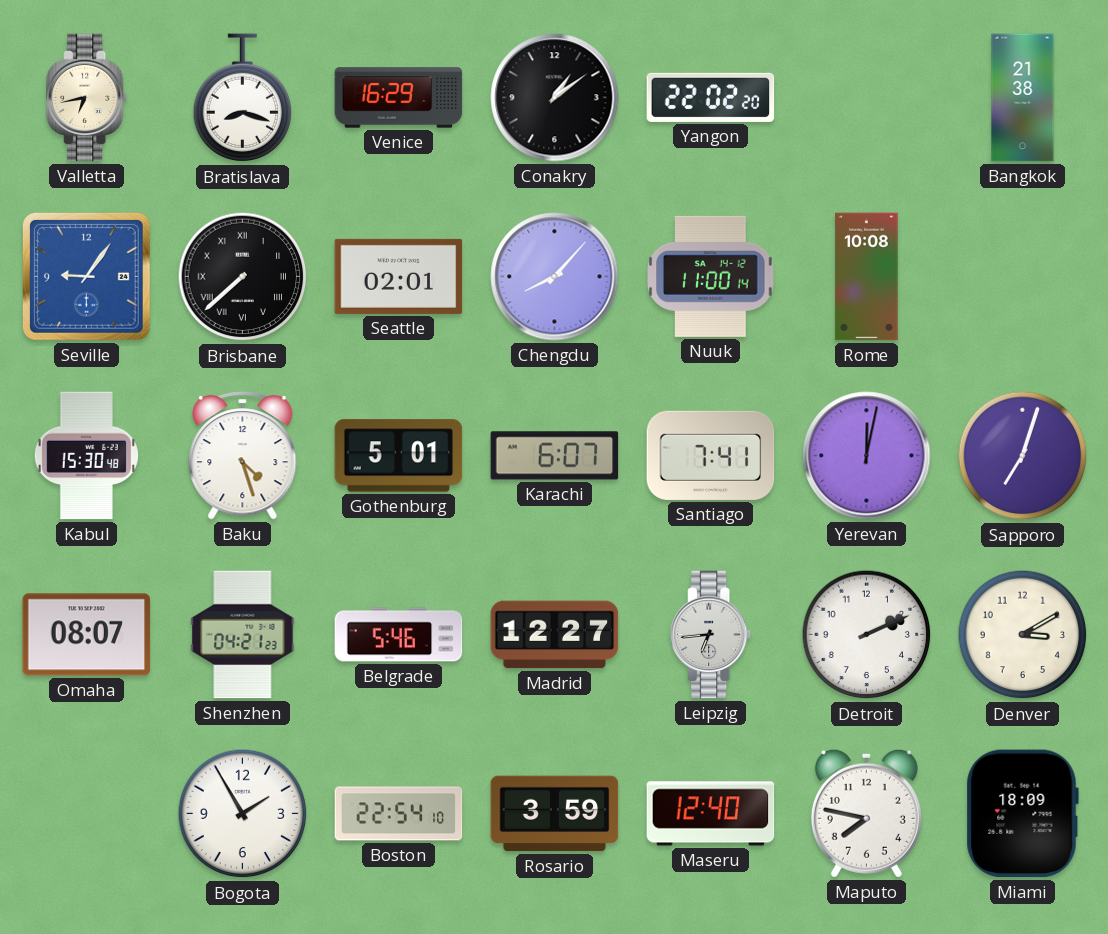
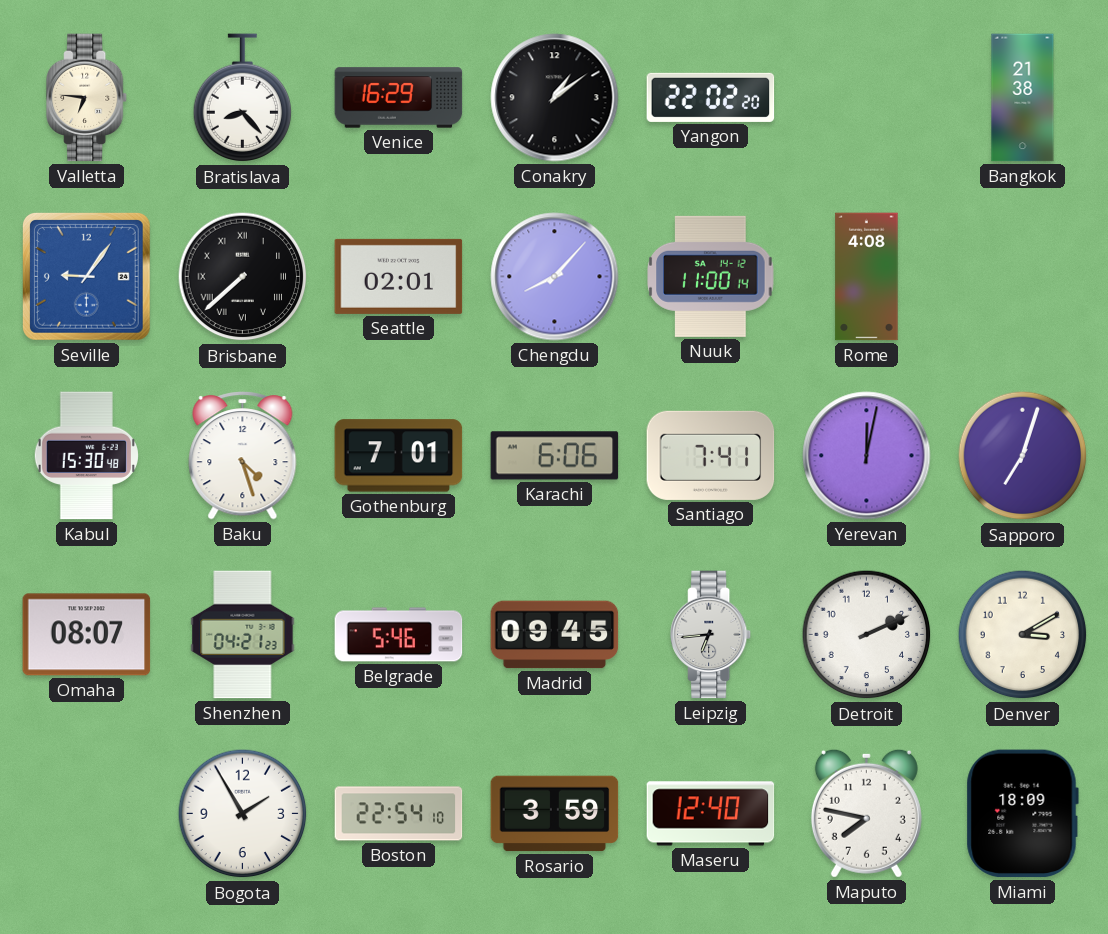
Valletta: 6:43 -> 6:46
Bratislava: 8:18 -> 8:23
Rome: 10:08 -> 4:08
Gothenburg: 5:01 -> 7:01
Karachi: 6:07 -> 6:06
Madrid: 12:27 -> 09:45
